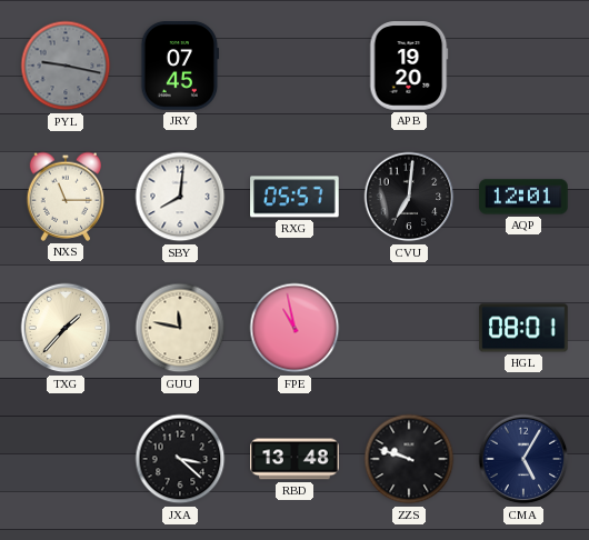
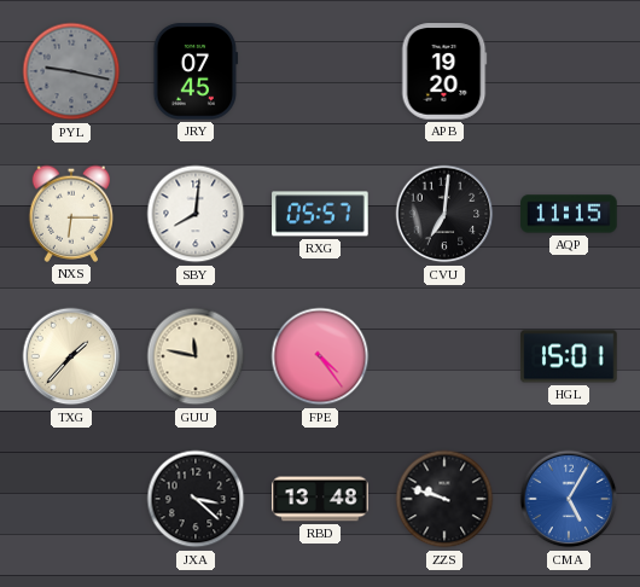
NXS: 11:15 -> 6:15
AQP: 12:01 -> 11:15
FPE: 10:58 -> 4:24
HGL: 08:01 -> 15:01
CMA dial: navy -> blue
